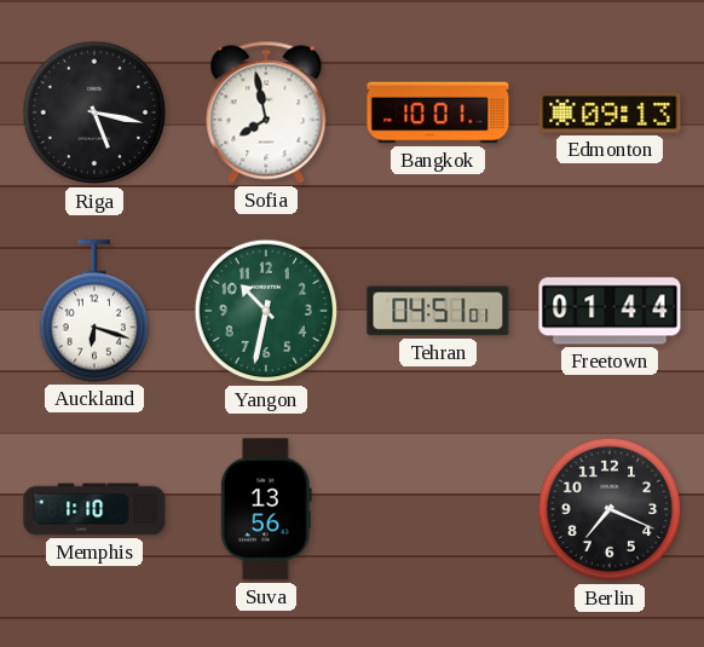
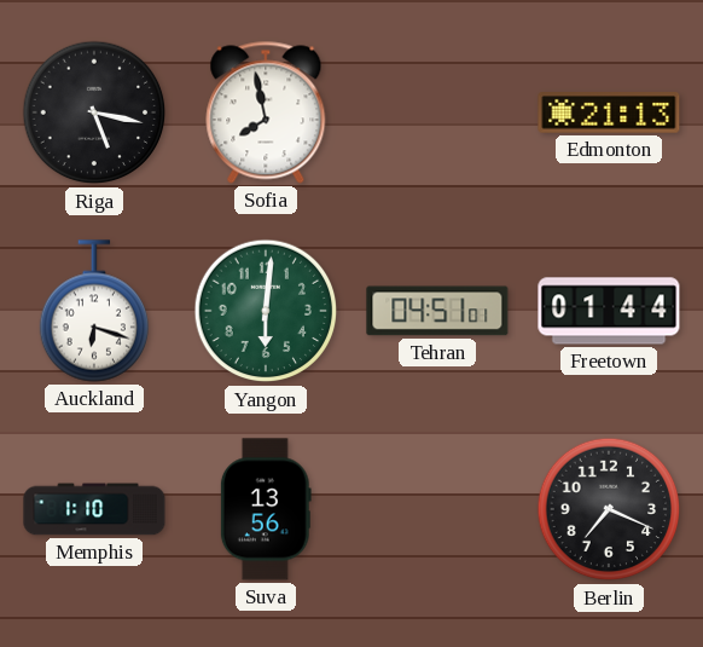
Bangkok: 10:01 -> none
Edmonton: 09:13 -> 21:13
Yangon: 10:32 -> 6:01
